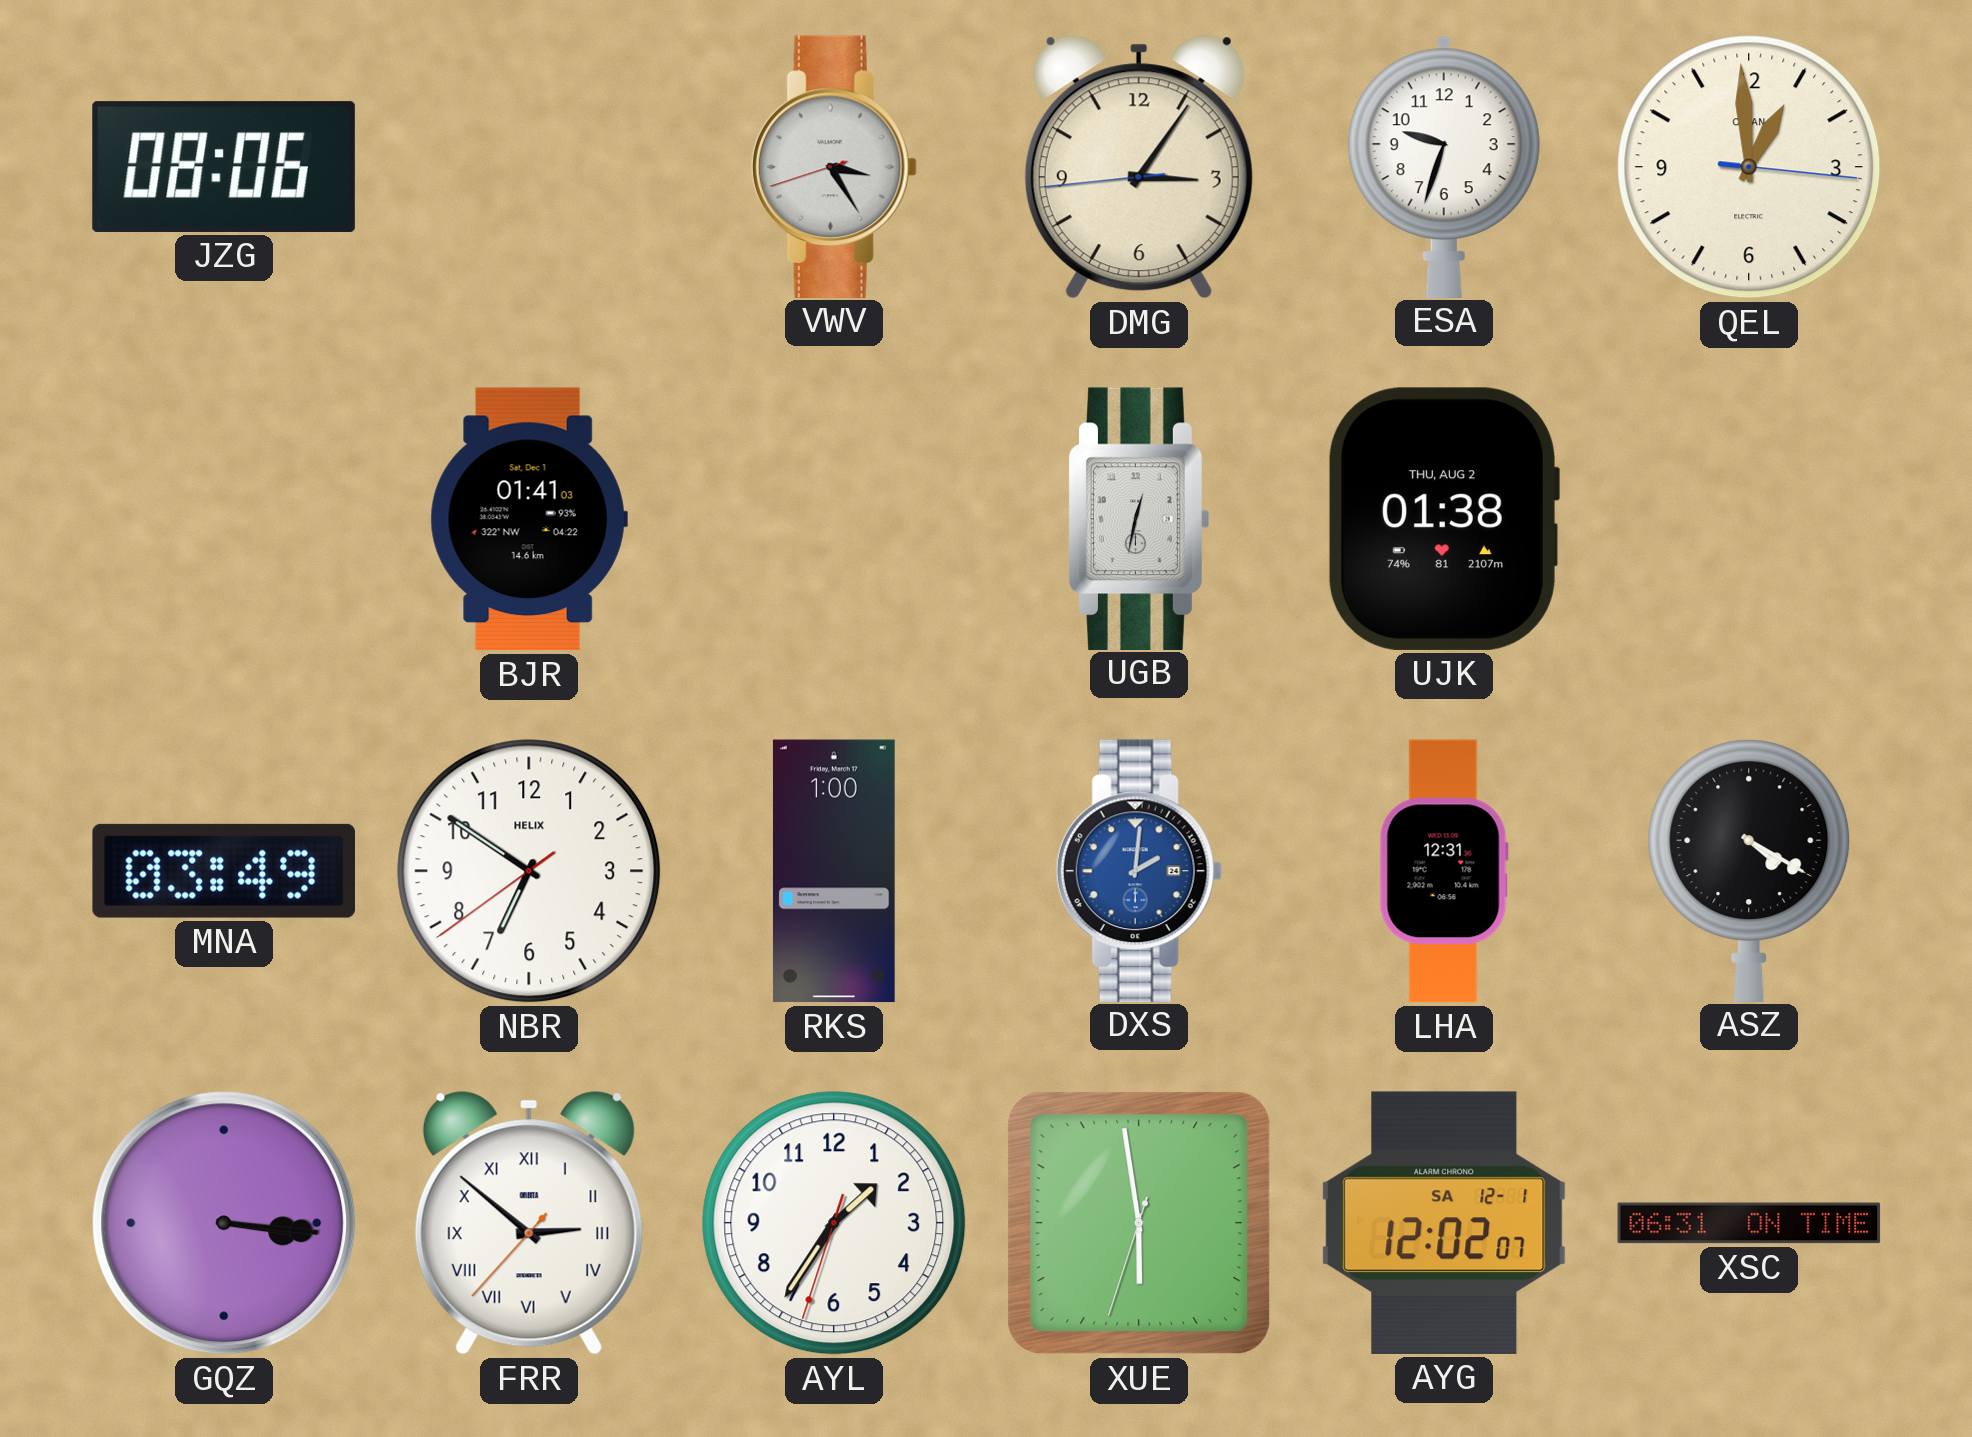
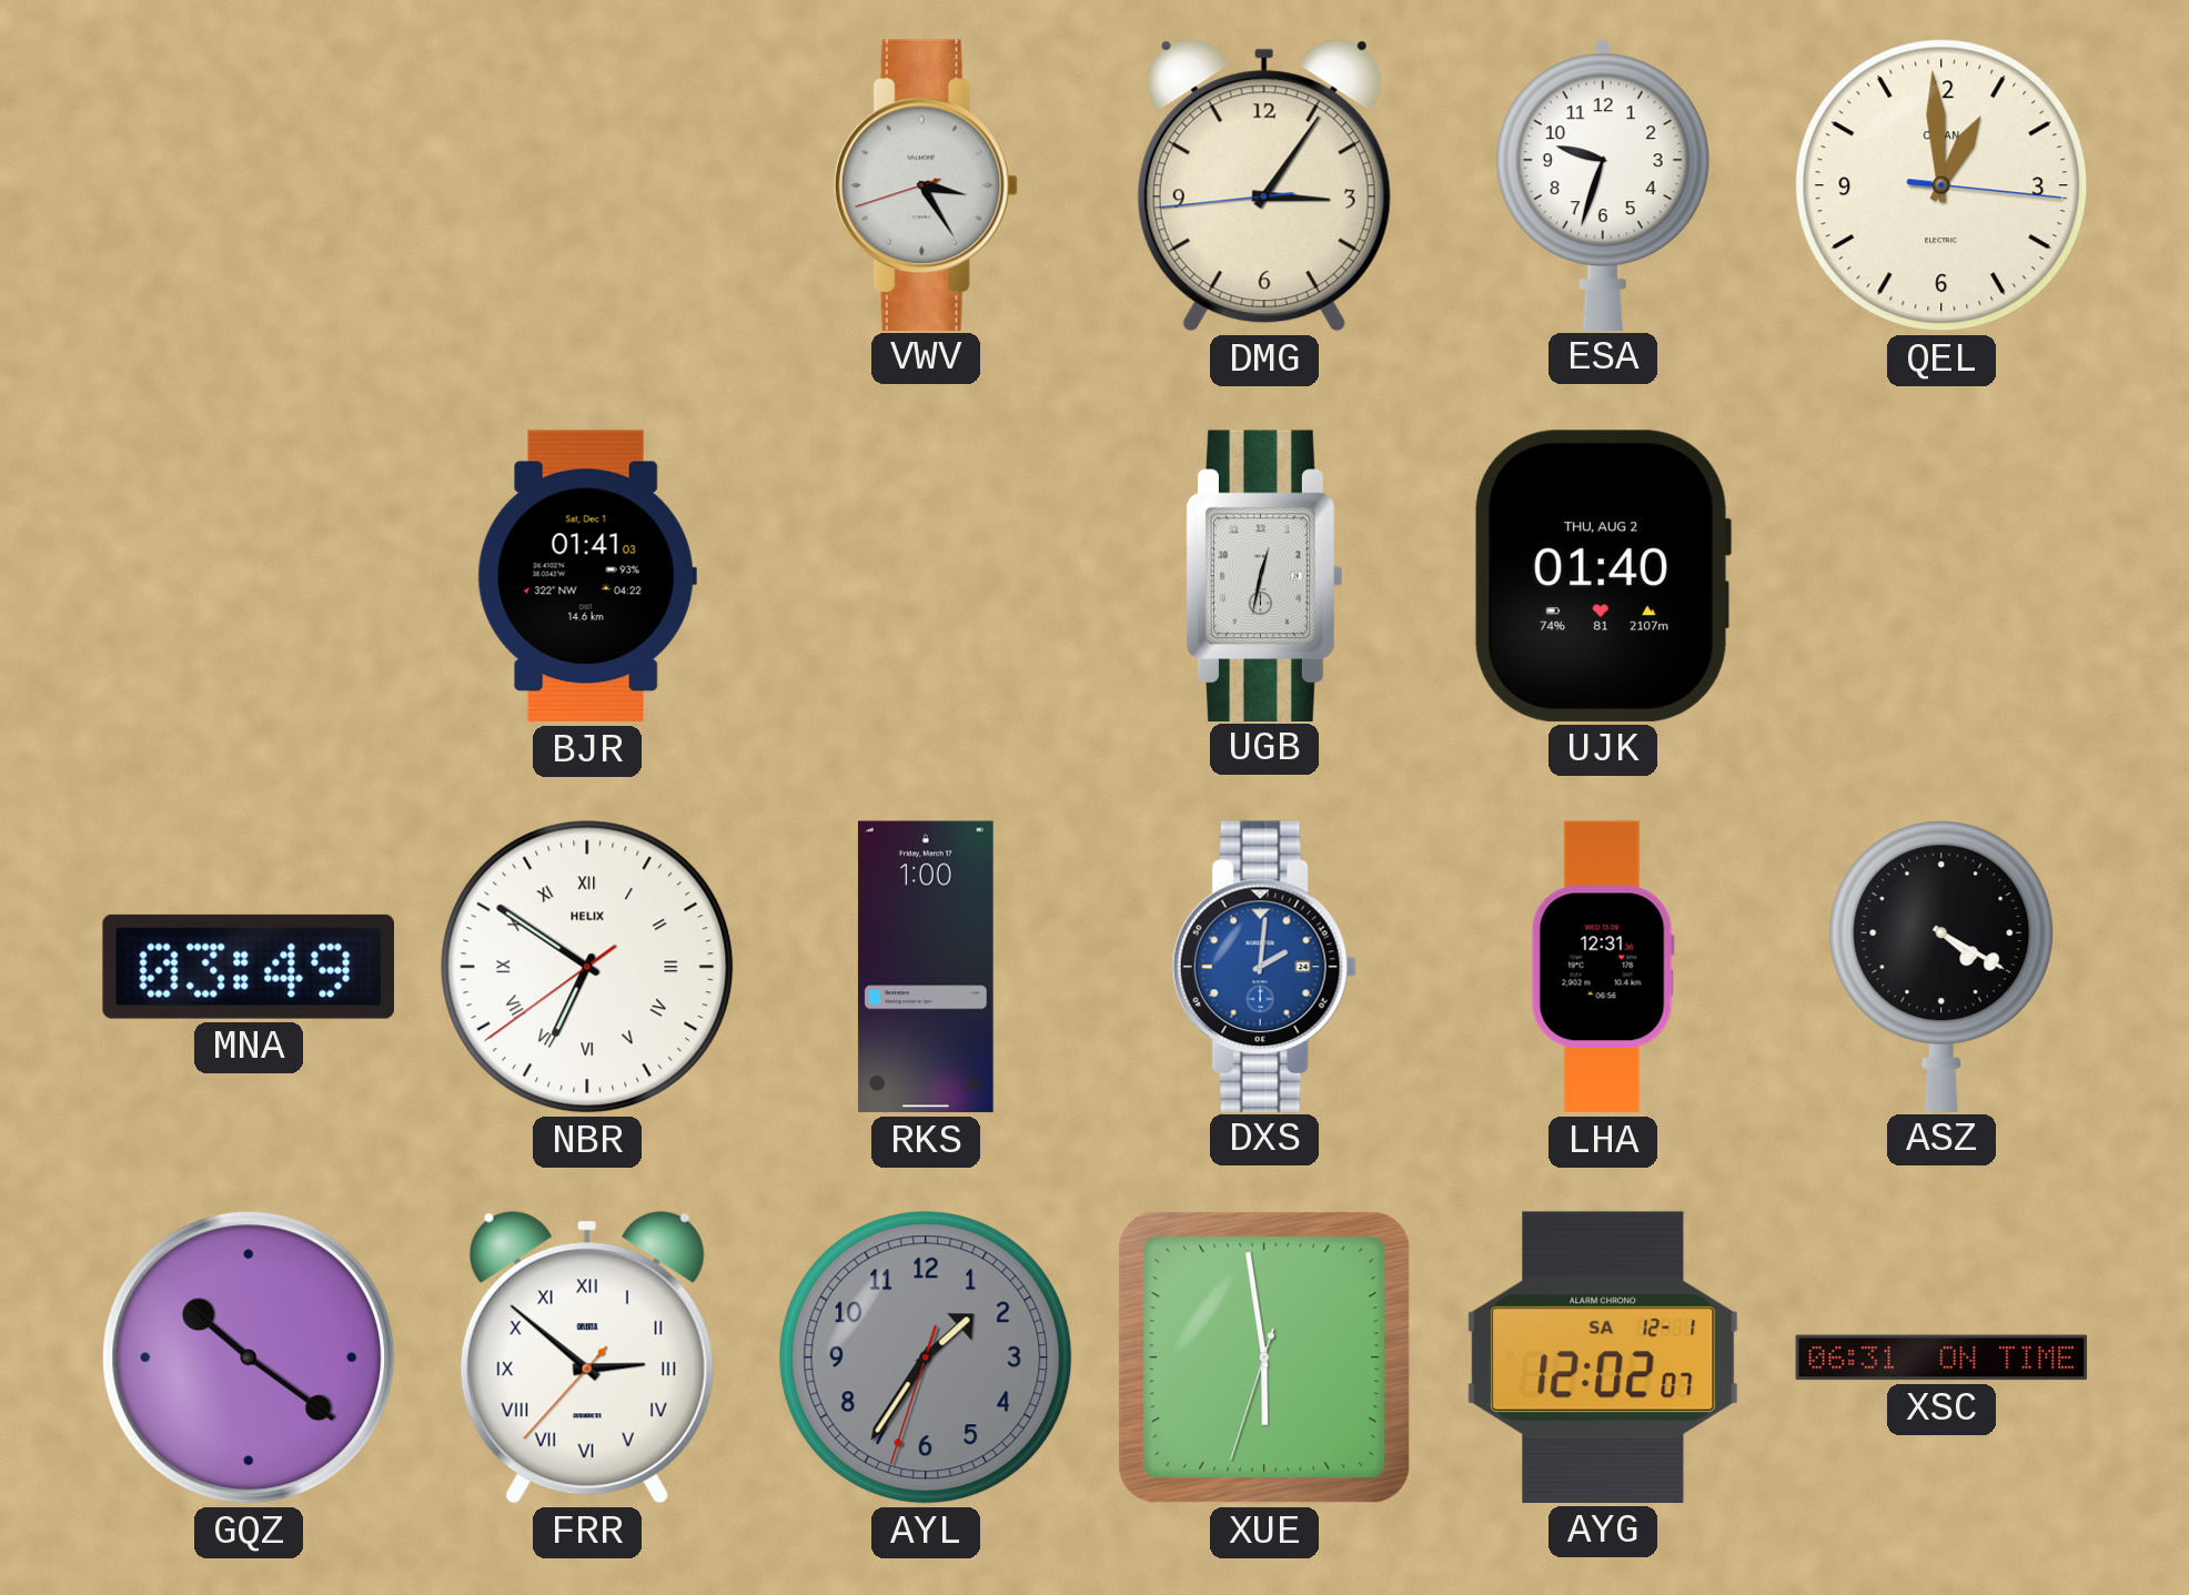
JZG: 08:06 -> none
UJK: 01:38 -> 01:40
NBR numerals: Arabic -> Roman
GQZ: 3:16 -> 10:21
AYL dial: white -> grey
